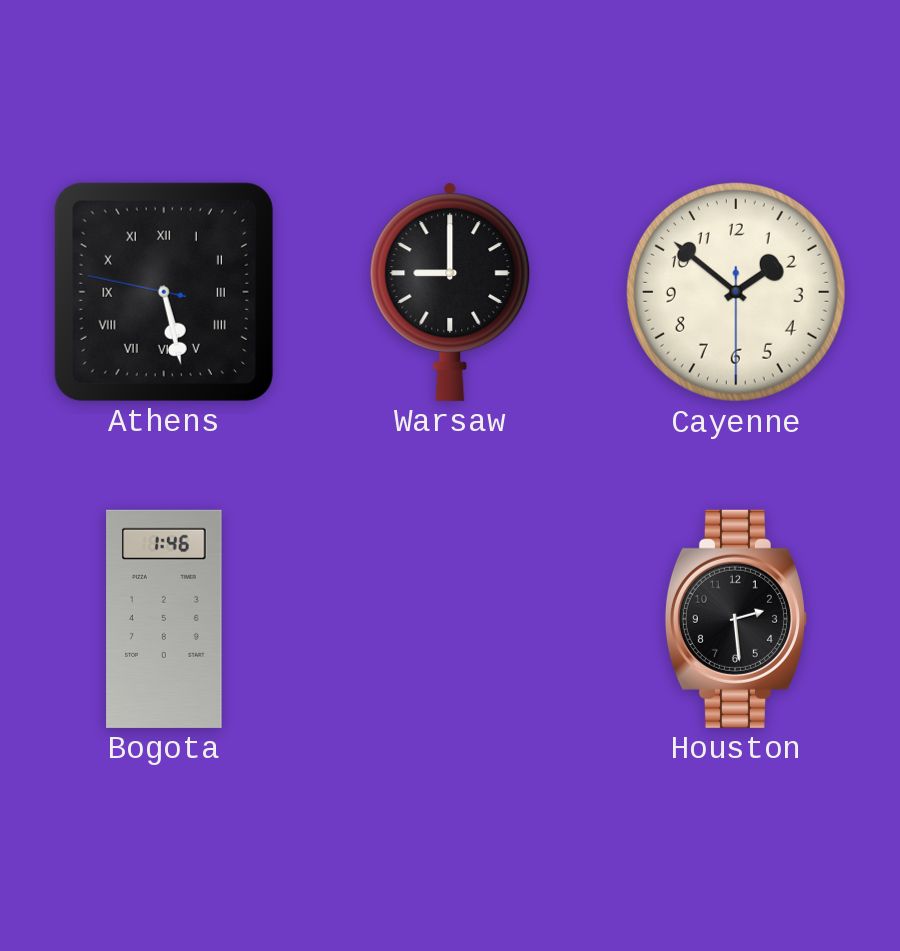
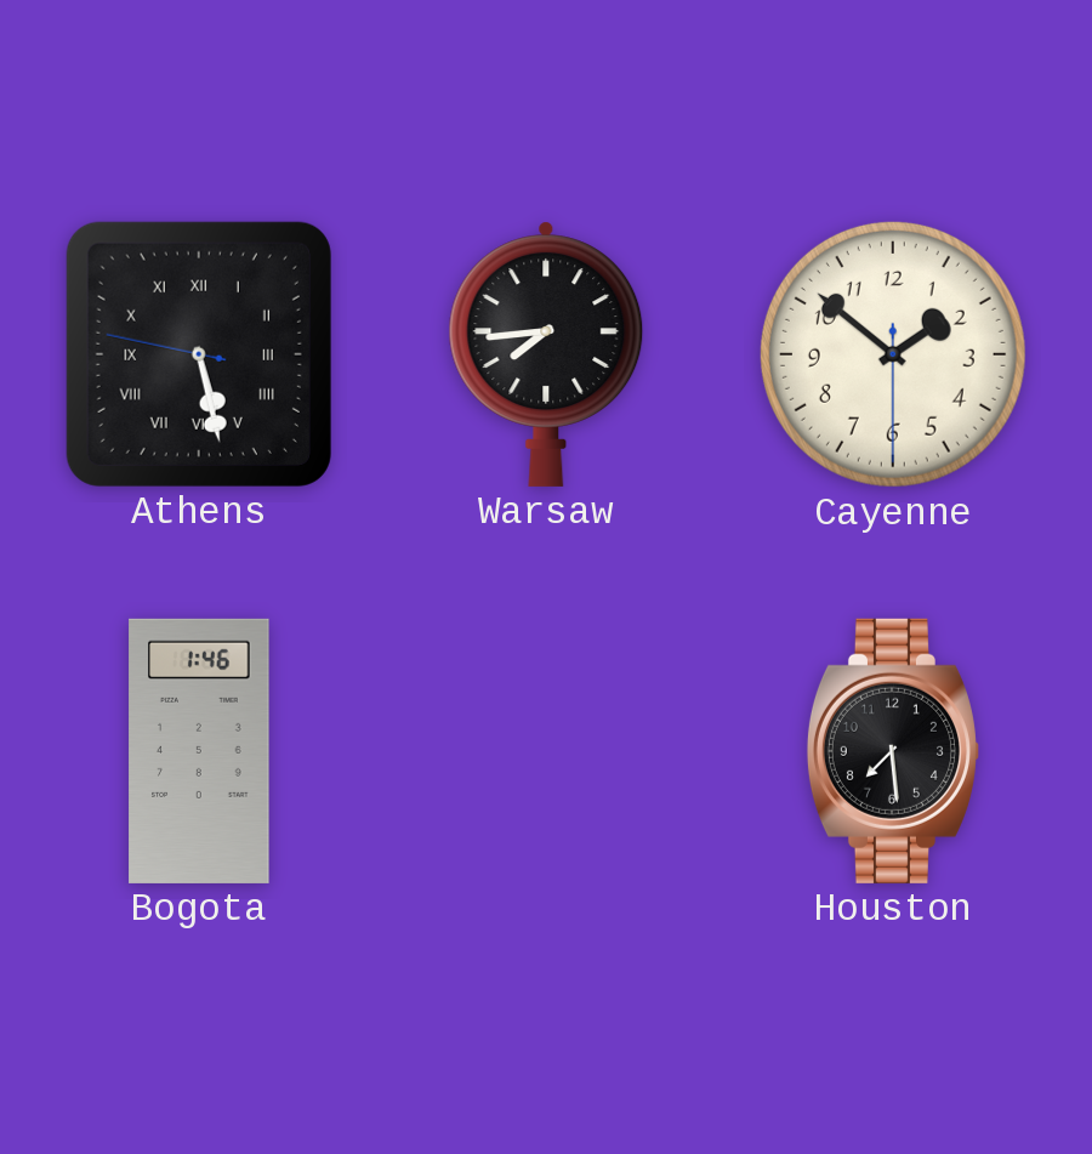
Warsaw: 9:00 -> 7:44
Houston: 2:29 -> 7:29
